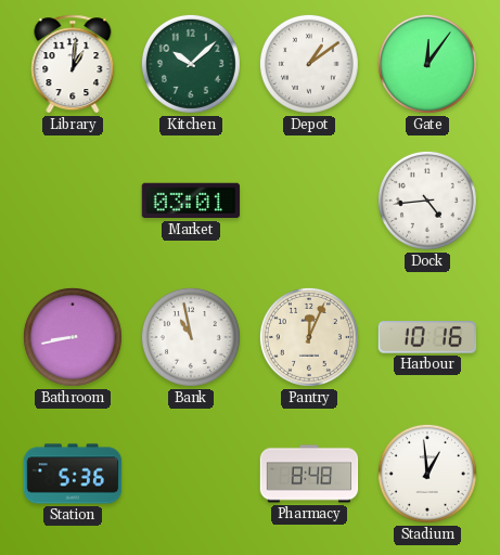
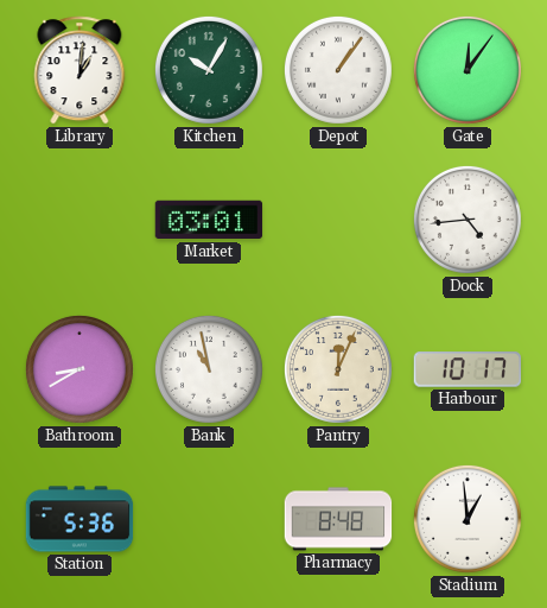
Kitchen: 10:08 -> 10:05
Depot: 1:09 -> 1:06
Bathroom: 8:43 -> 8:40
Harbour: 10:16 -> 10:17
